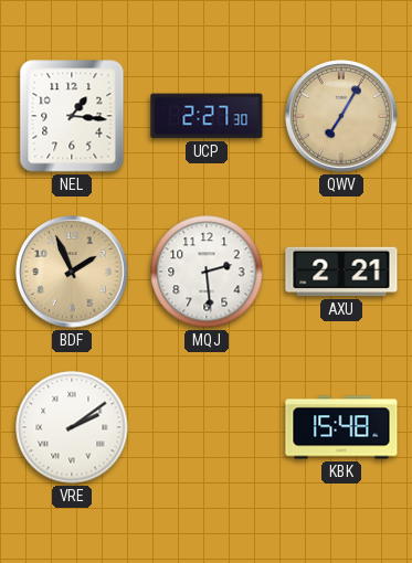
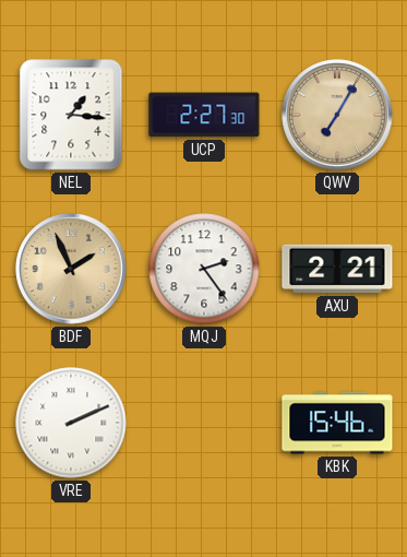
MQJ: 2:29 -> 2:24
VRE: 2:09 -> 2:11
KBK: 15:48 -> 15:46
